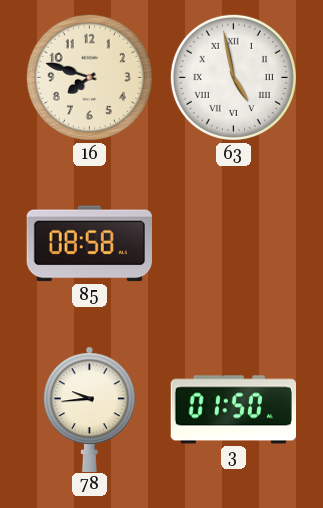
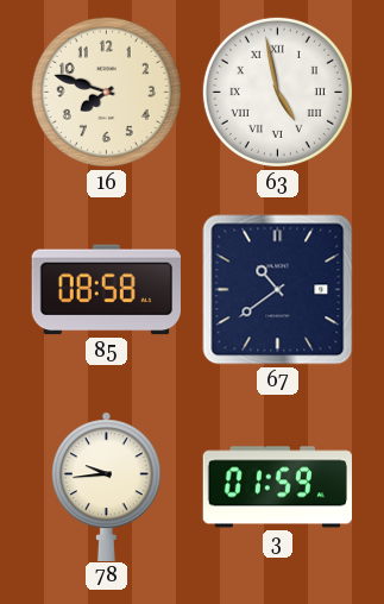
67: none -> 10:39
3: 01:50 -> 01:59
